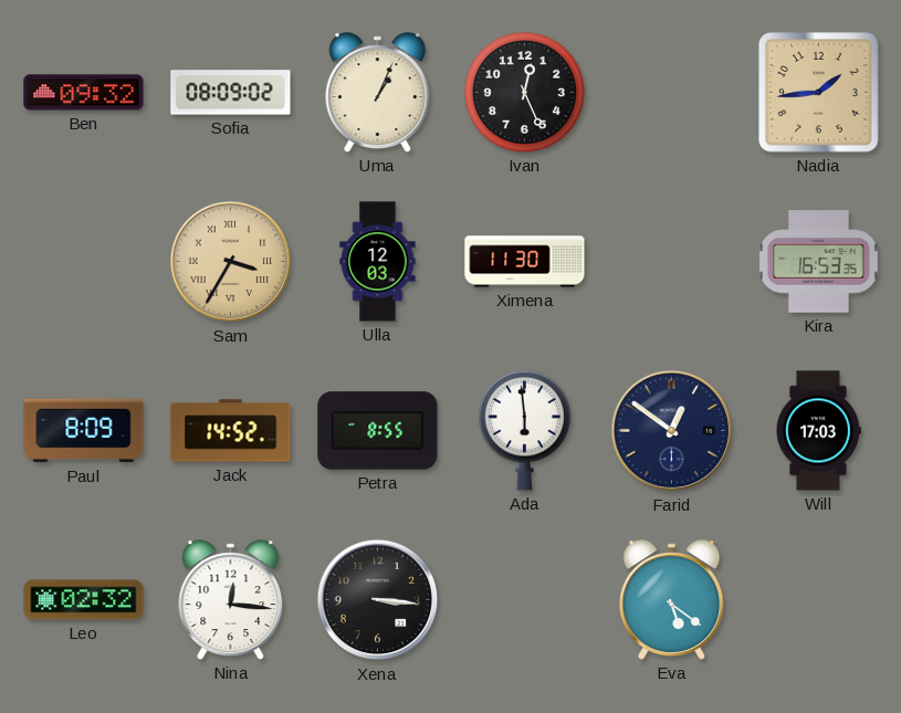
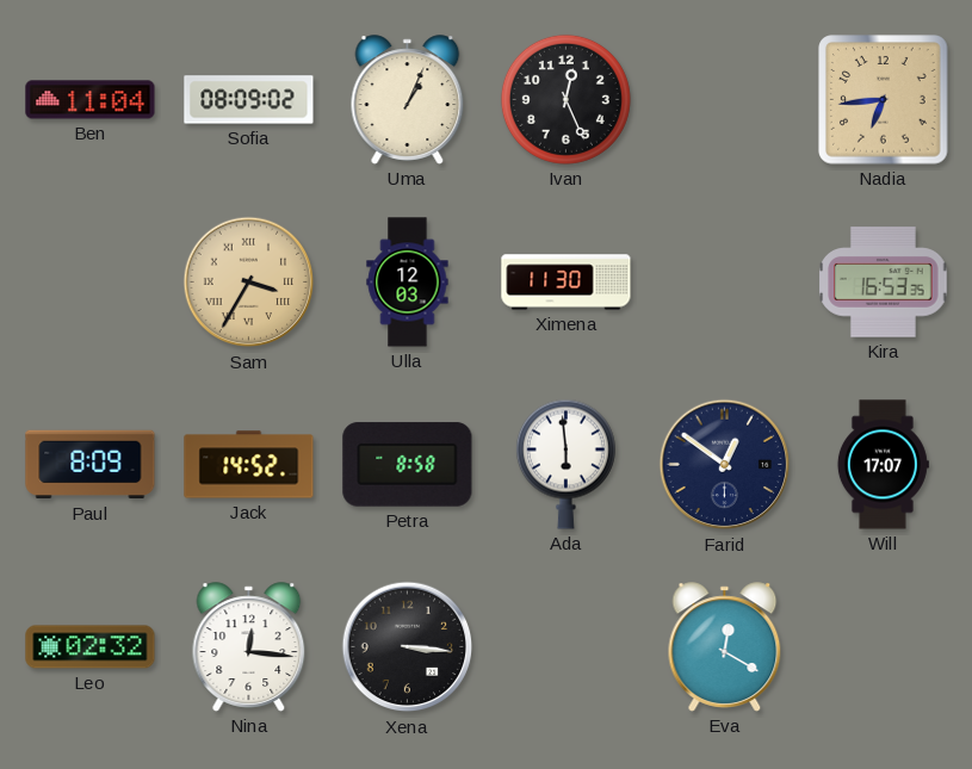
Ben: 09:32 -> 11:04
Nadia: 1:44 -> 6:44
Petra: 8:55 -> 8:58
Will: 17:03 -> 17:07
Eva: 5:21 -> 12:20
